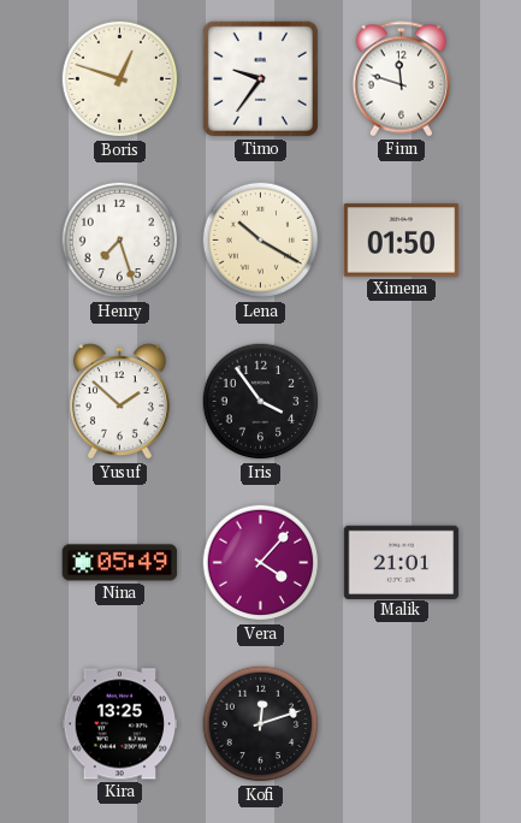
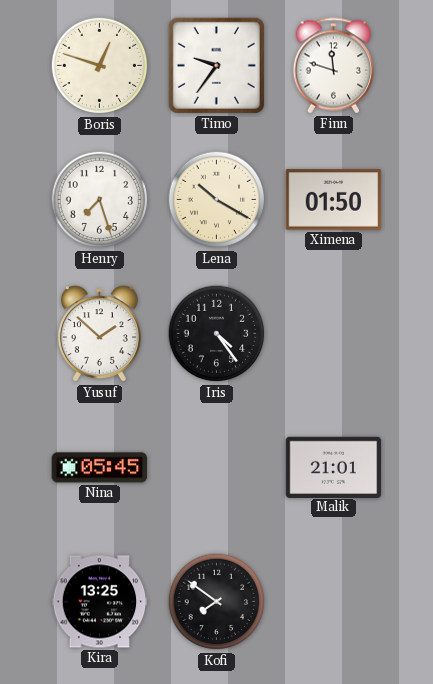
Iris: 3:54 -> 4:24
Nina: 05:49 -> 05:45
Vera: 4:07 -> none
Kofi: 12:12 -> 7:51
